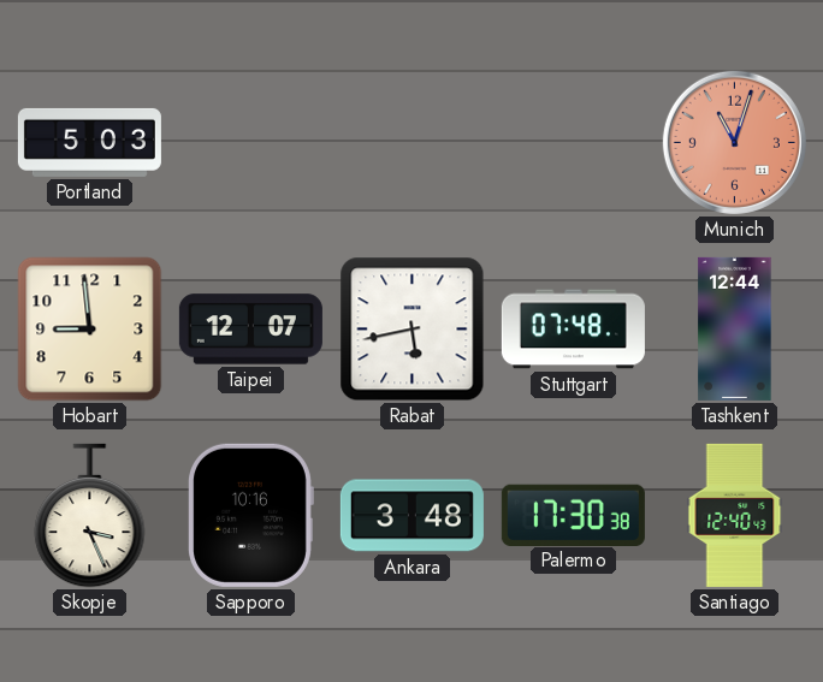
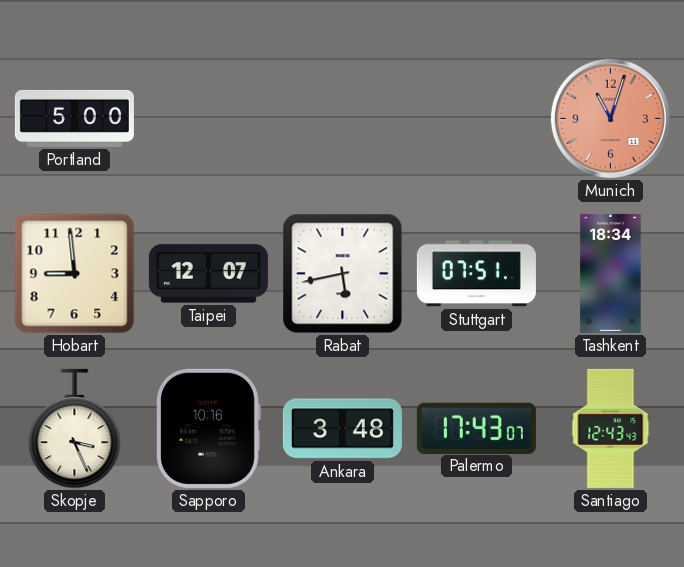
Portland: 5:03 -> 5:00
Stuttgart: 07:48 -> 07:51
Tashkent: 12:44 -> 18:34
Palermo: 17:30 -> 17:43
Santiago: 12:40 -> 12:43
